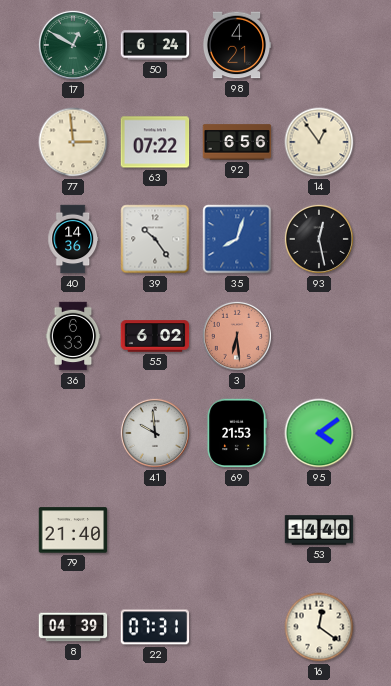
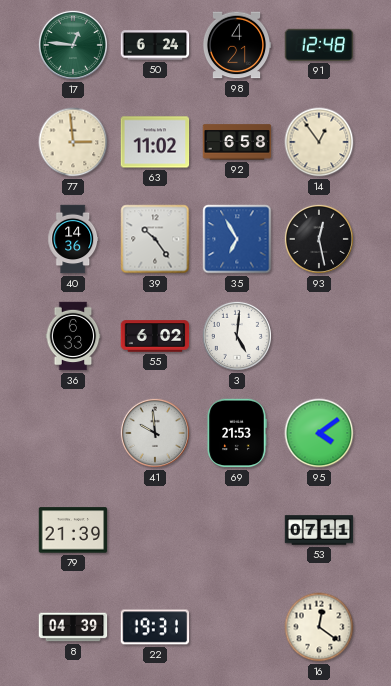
17: 12:50 -> 12:46
91: none -> 12:48
63: 07:22 -> 11:02
92: 6:56 -> 6:58
35: 8:03 -> 6:55
3: 6:29 -> 5:01
3 dial: salmon -> white
79: 21:40 -> 21:39
53: 14:40 -> 07:11
22: 07:31 -> 19:31
